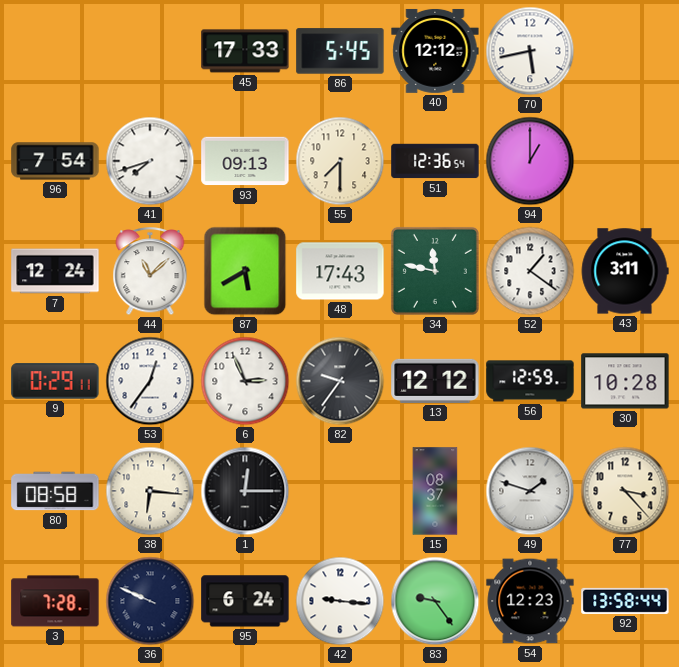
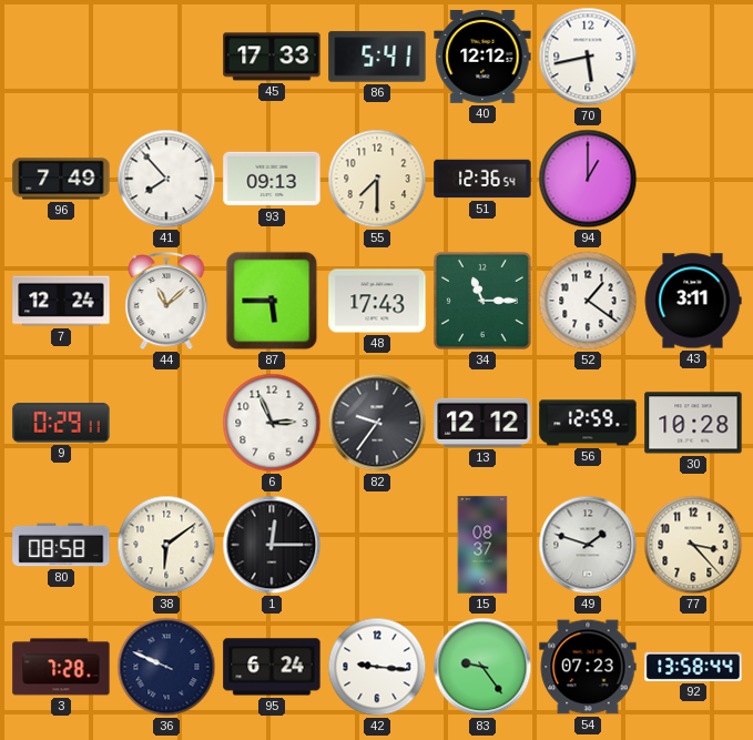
86: 5:45 -> 5:41
96: 7:54 -> 7:49
41: 7:42 -> 7:53
87: 5:40 -> 5:45
34: 11:47 -> 11:15
53: 12:36 -> none
38: 6:16 -> 6:09
54: 12:23 -> 07:23
